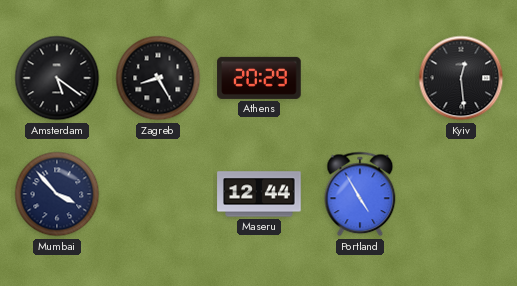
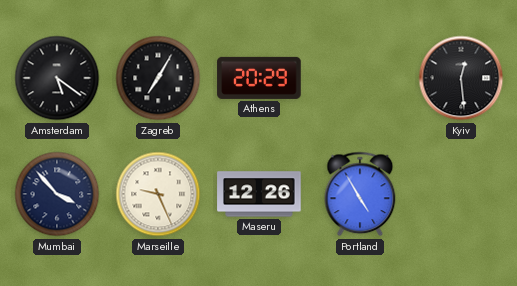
Zagreb: 8:25 -> 7:05
Marseille: none -> 9:26
Maseru: 12:44 -> 12:26
